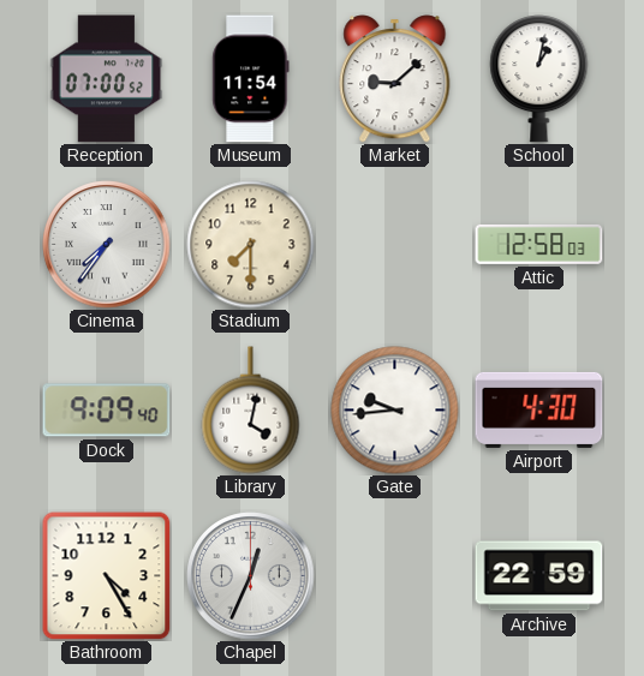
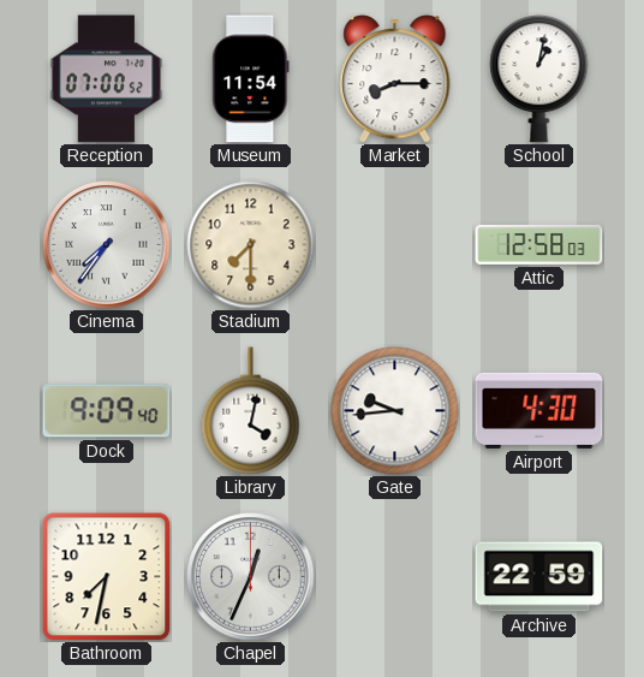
Market: 9:08 -> 8:15
Bathroom: 4:25 -> 7:32
